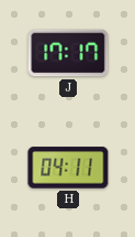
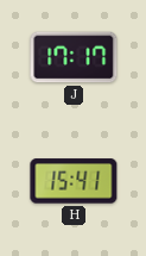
H: 04:11 -> 15:41
